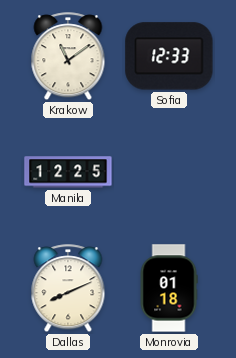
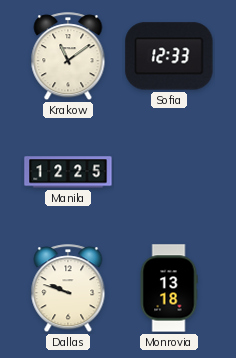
Dallas: 8:11 -> 9:48
Monrovia: 01:18 -> 13:18
